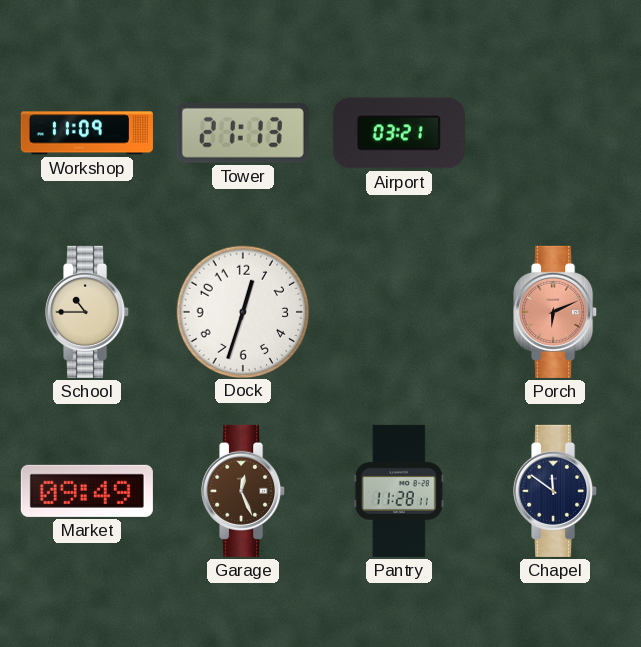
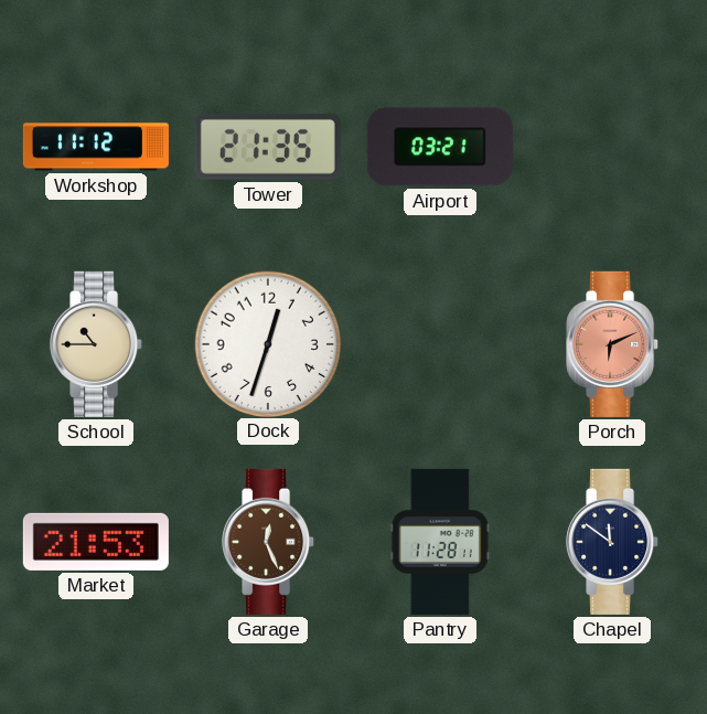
Workshop: 11:09 -> 11:12
Tower: 21:13 -> 21:35
Market: 09:49 -> 21:53
